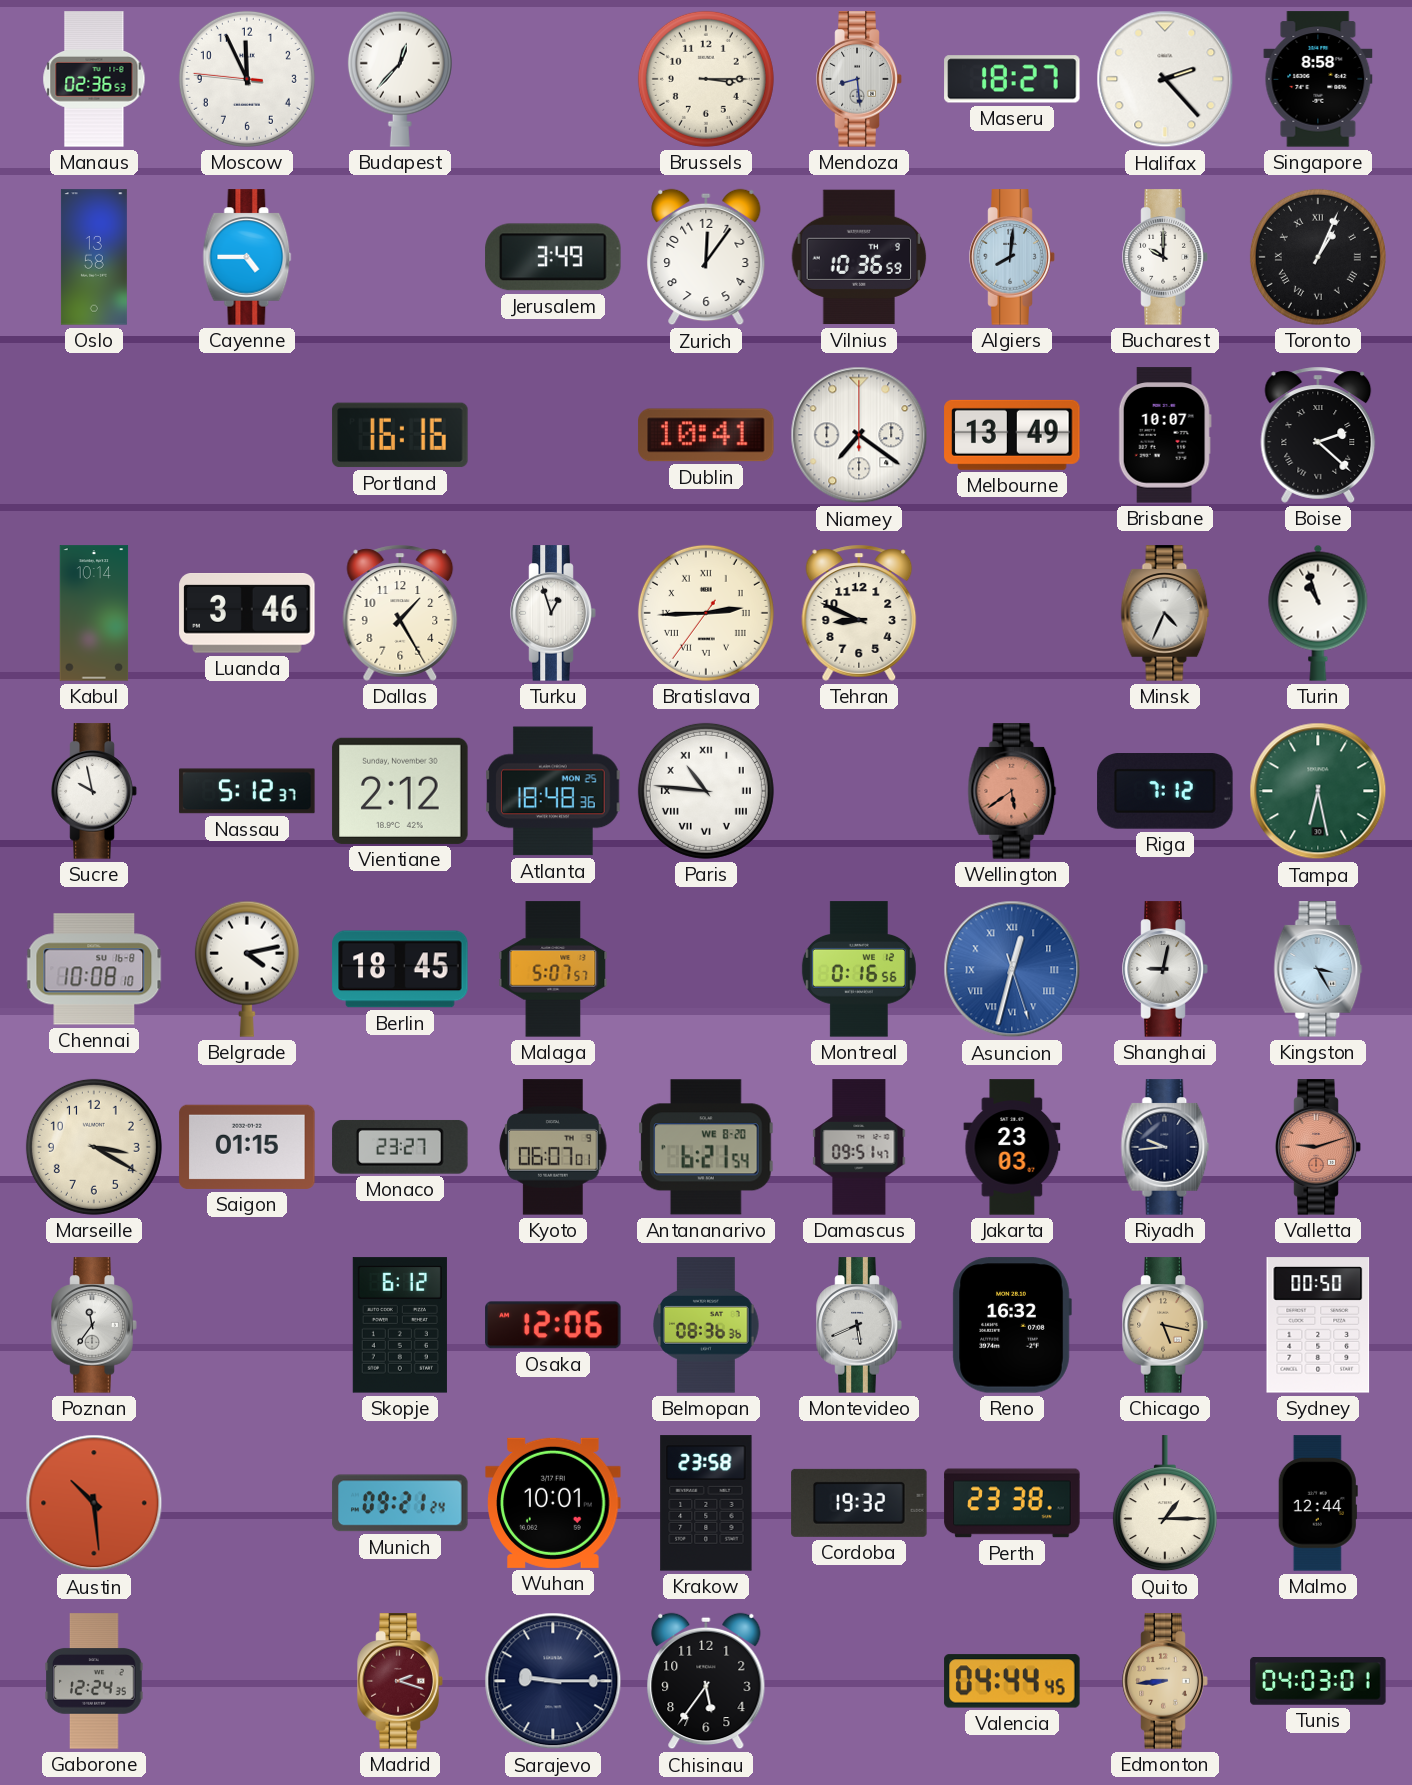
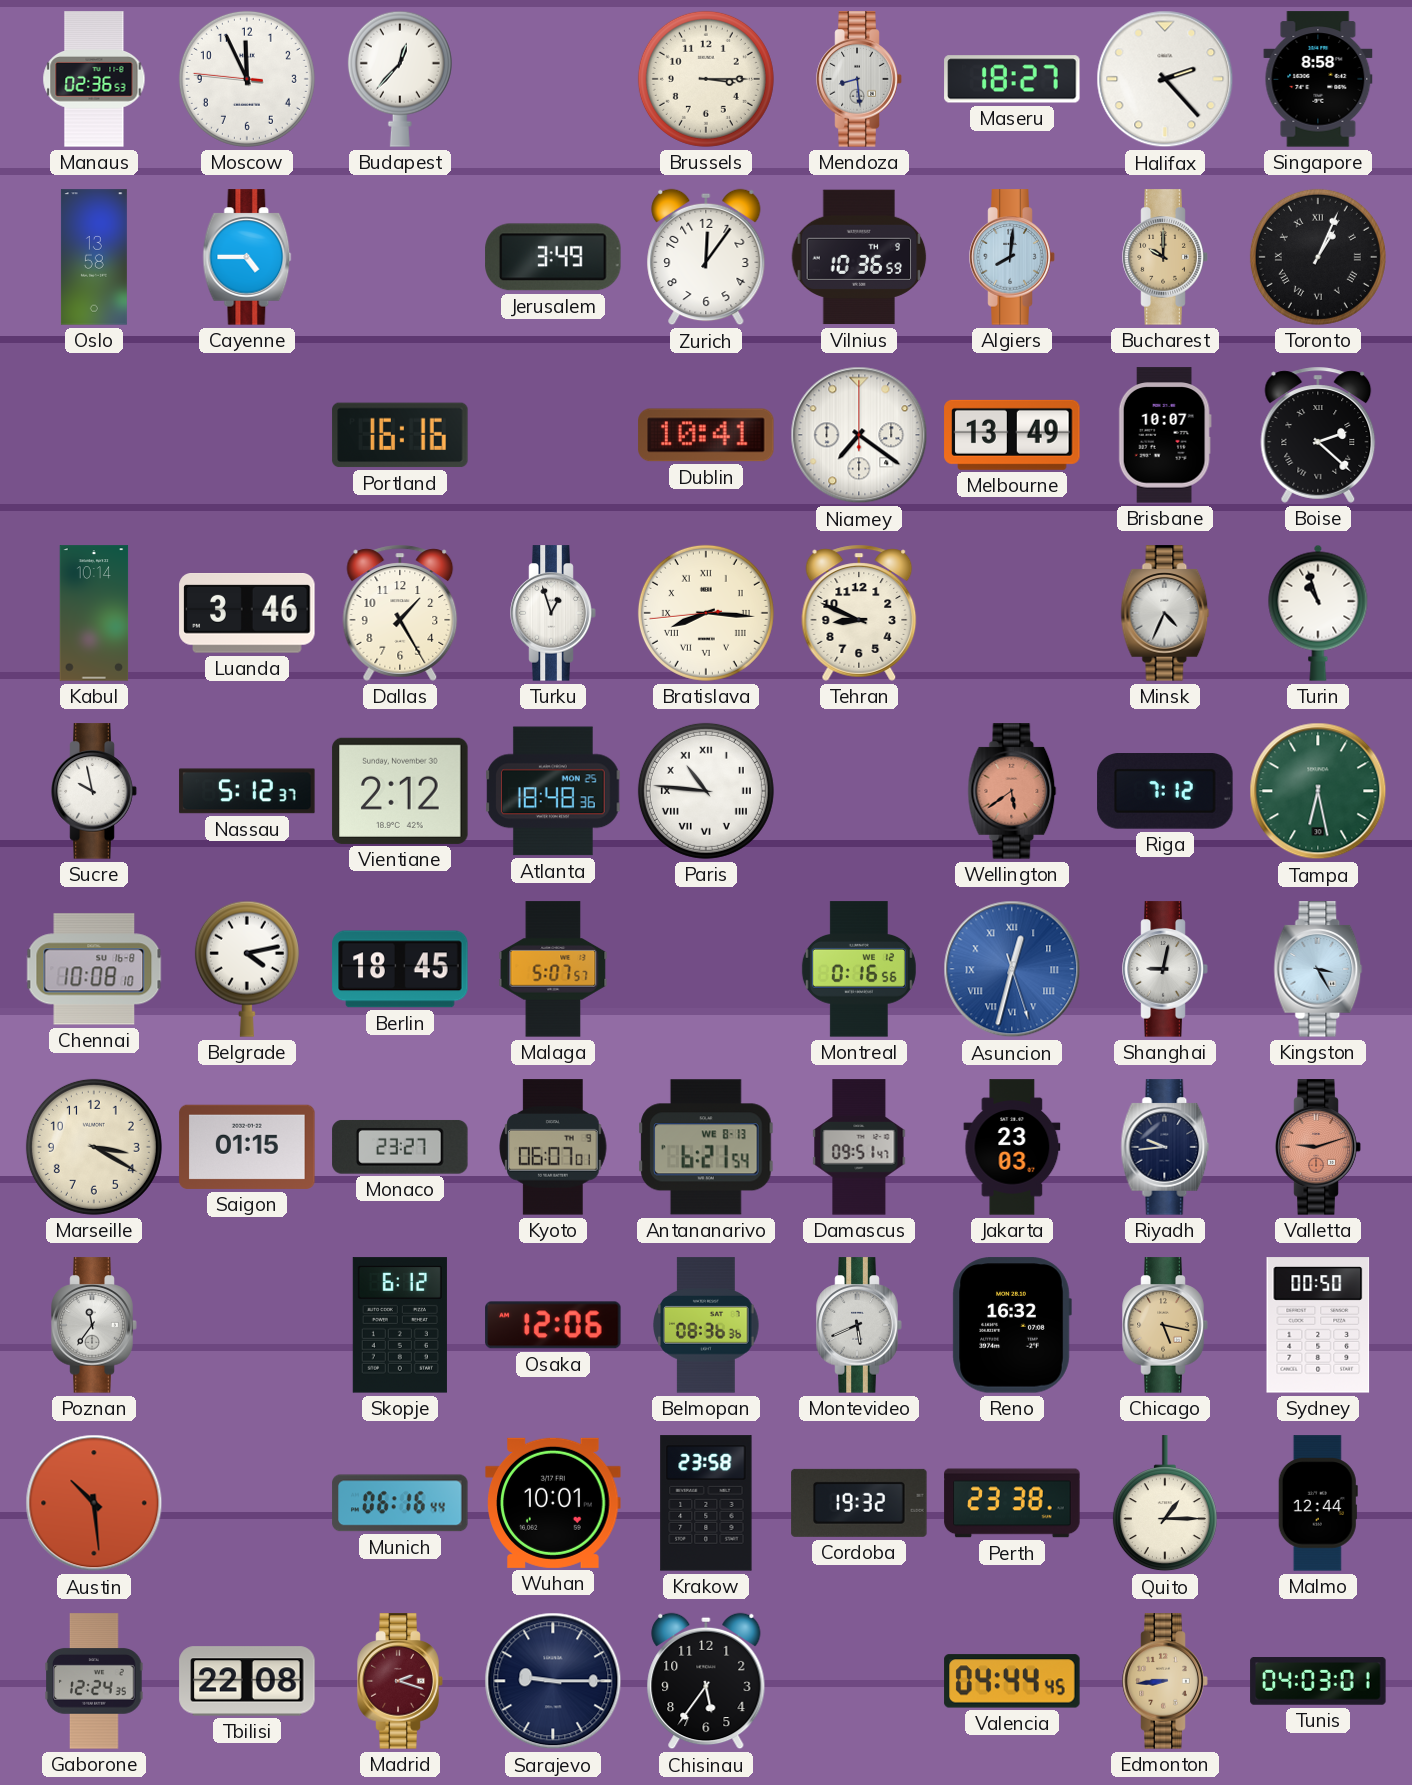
Bucharest dial: white -> champagne
Bratislava: 2:44 -> 8:15
Antananarivo date: WE 8-20 -> WE 8-13
Munich: 09:21 -> 06:16
Tbilisi: none -> 22:08
